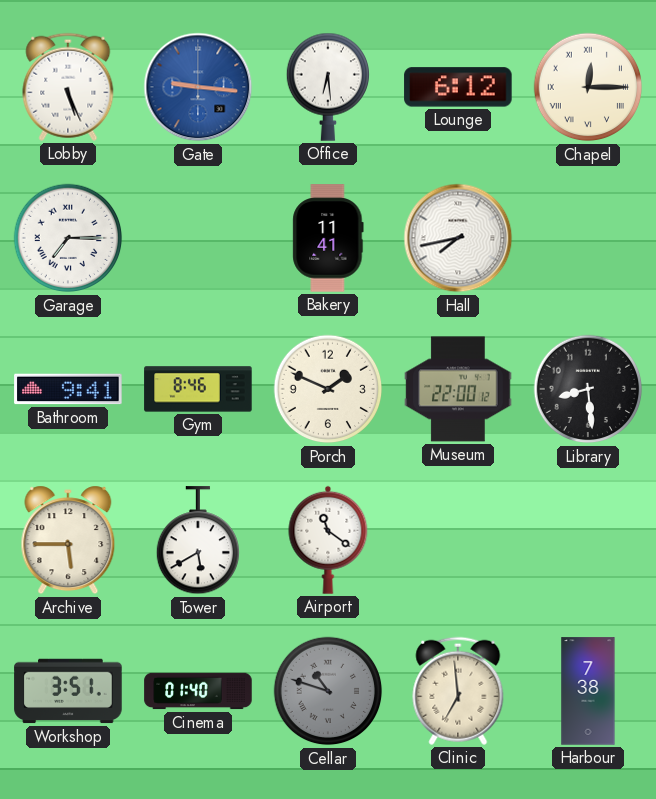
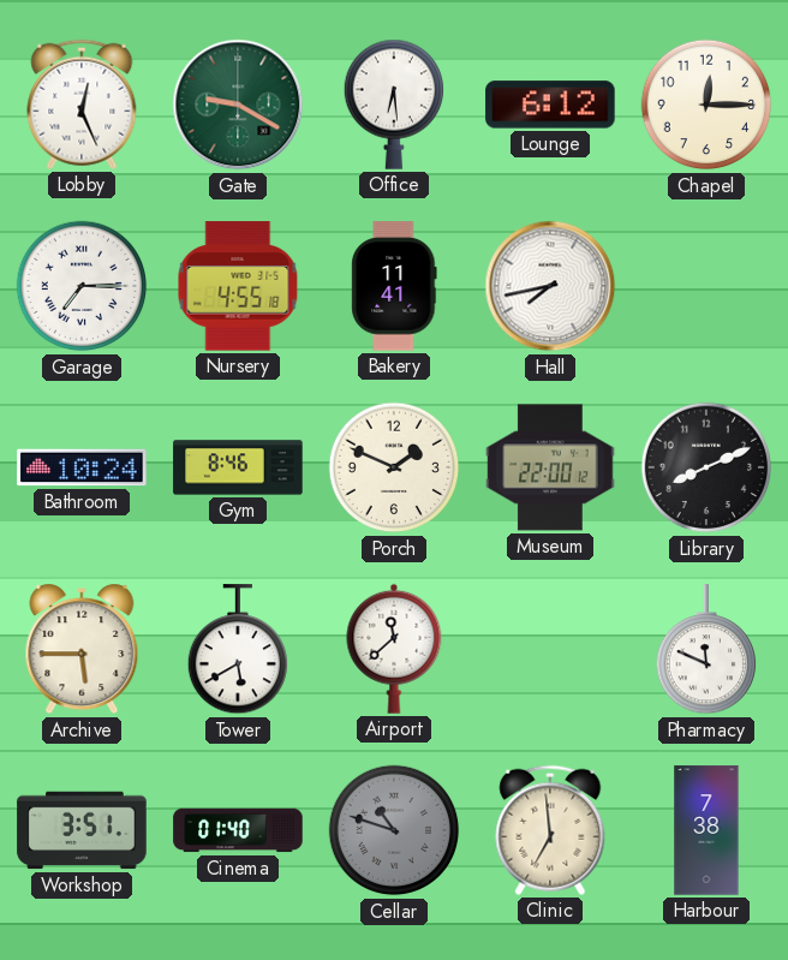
Lobby: 5:26 -> 12:26
Gate: 9:16 -> 9:20
Gate dial: blue -> green
Chapel numerals: Roman -> Arabic
Nursery: none -> 4:55
Bathroom: 9:41 -> 10:24
Library: 8:29 -> 8:11
Airport: 11:21 -> 11:38
Pharmacy: none -> 11:49
